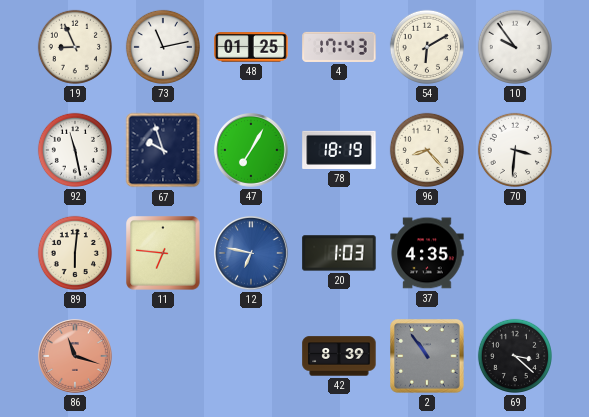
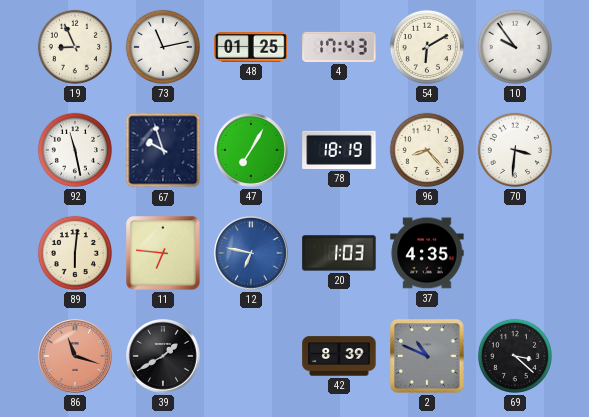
39: none -> 1:40
2: 10:54 -> 10:49
